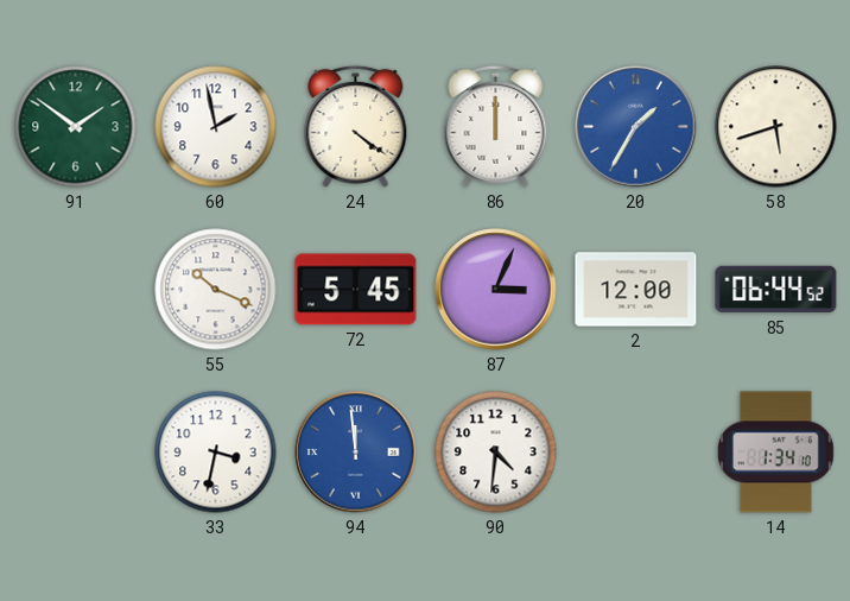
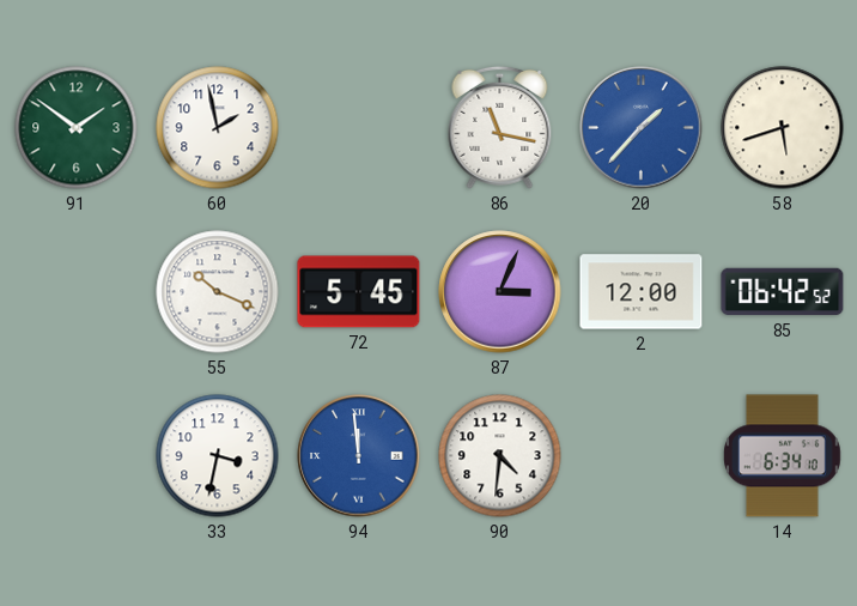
24: 4:21 -> none
86: 12:00 -> 11:17
20: 1:35 -> 1:37
85: 06:44 -> 06:42
14: 1:34 -> 6:34
